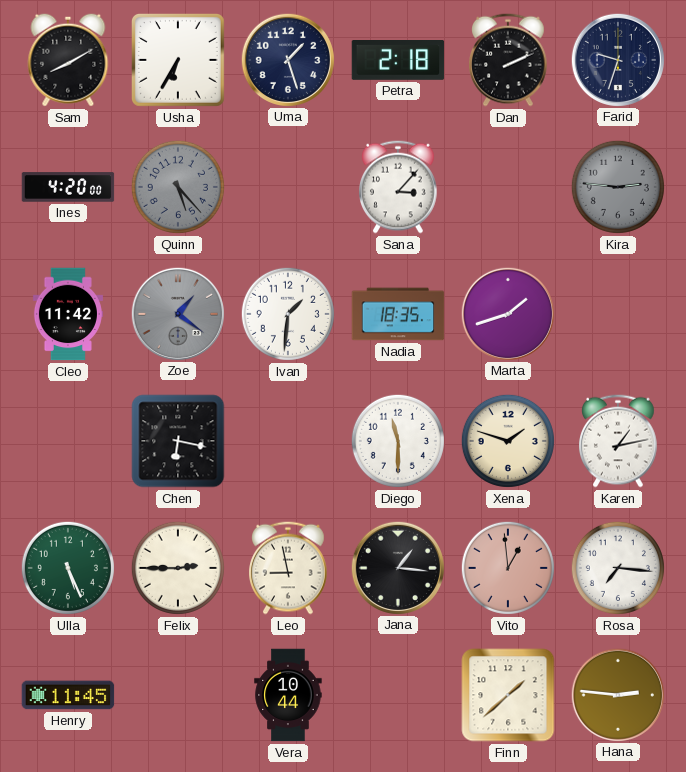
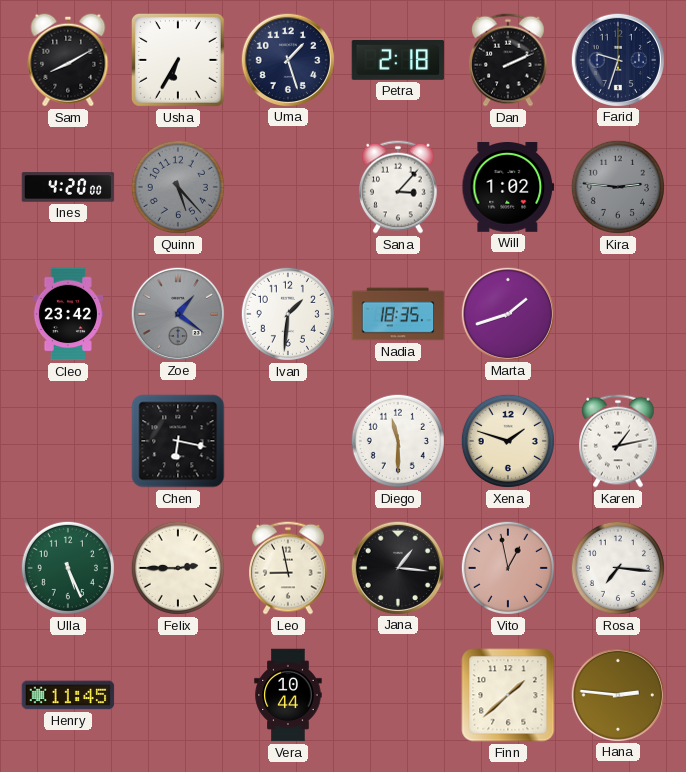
Will: none -> 1:02
Cleo: 11:42 -> 23:42
Vito: 12:59 -> 12:58
